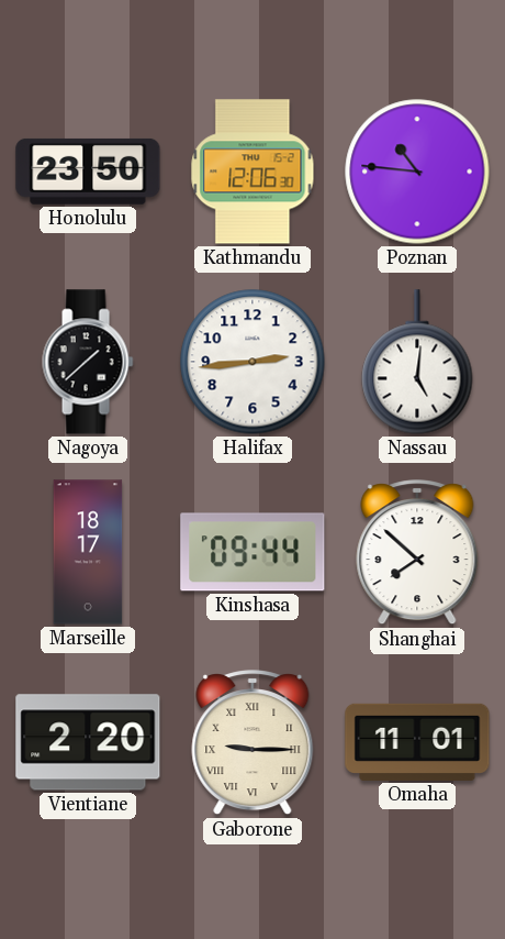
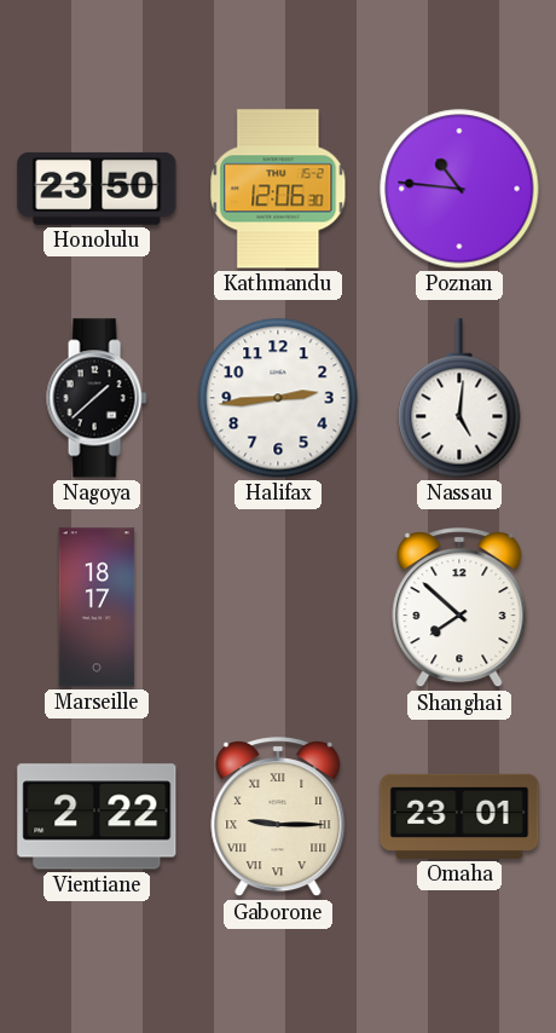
Kinshasa: 09:44 -> none
Vientiane: 2:20 -> 2:22
Omaha: 11:01 -> 23:01
